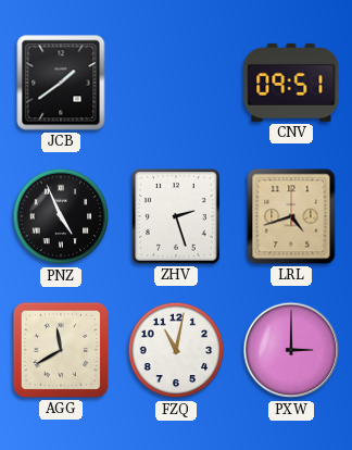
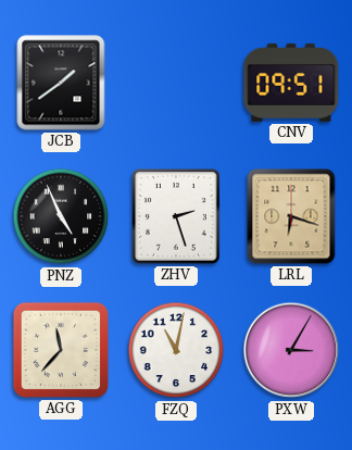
LRL: 4:42 -> 6:18
AGG: 11:40 -> 11:37
PXW: 3:00 -> 3:05
